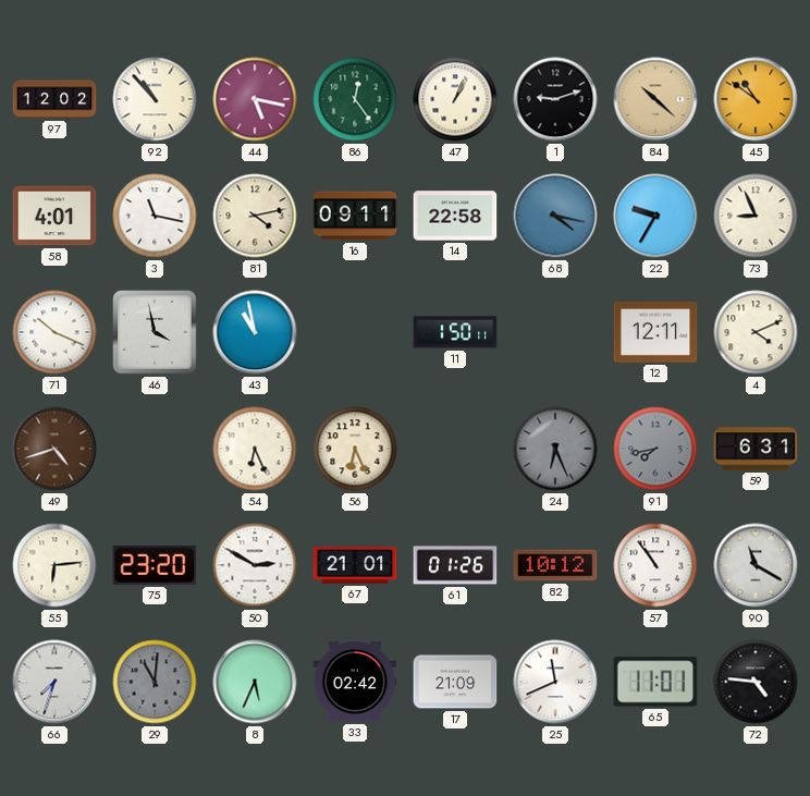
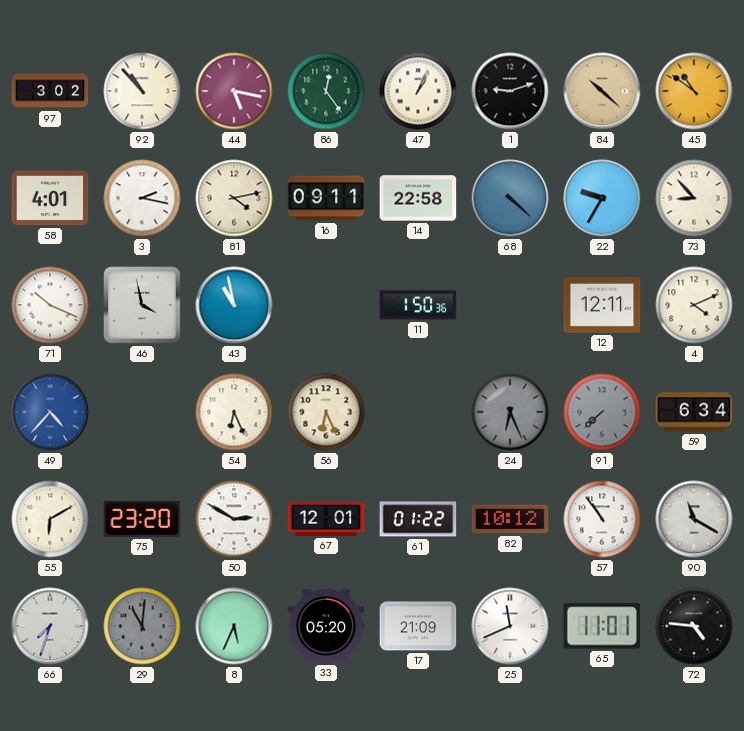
97: 12:02 -> 3:02
3: 11:17 -> 2:17
68: 4:17 -> 4:22
73: 8:56 -> 8:53
11: 1:50:11 -> 1:50:36
49: 4:42 -> 4:37
49 dial: brown -> blue
91: 7:43 -> 7:38
59: 6:31 -> 6:34
55: 6:14 -> 6:10
67: 21:01 -> 12:01
61: 01:26 -> 01:22
33: 02:42 -> 05:20
